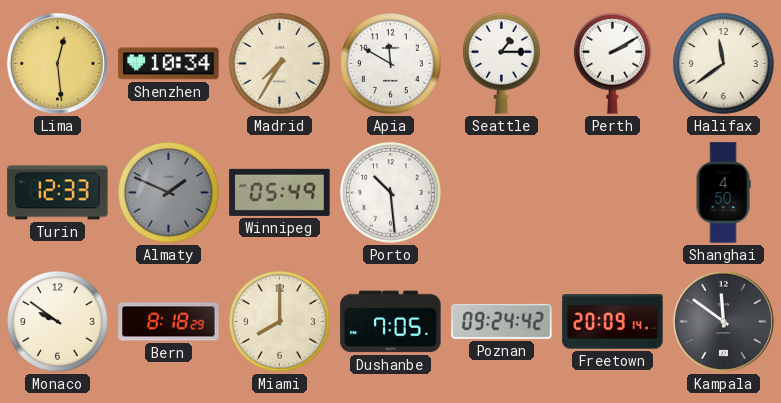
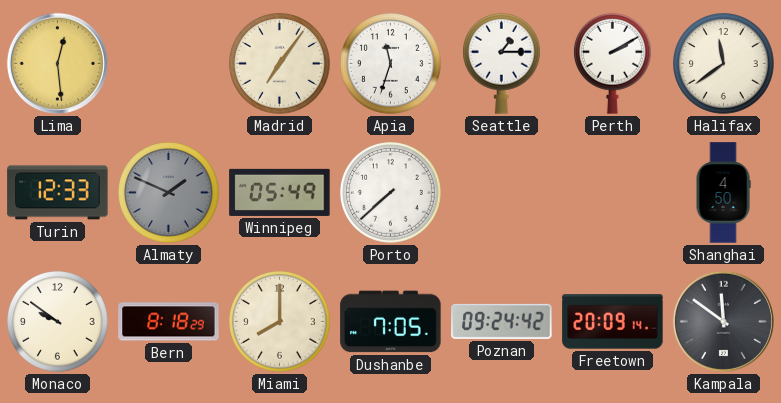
Shenzhen: 10:34 -> none
Madrid: 7:35 -> 7:06
Apia: 11:50 -> 11:33
Porto: 10:29 -> 7:38
